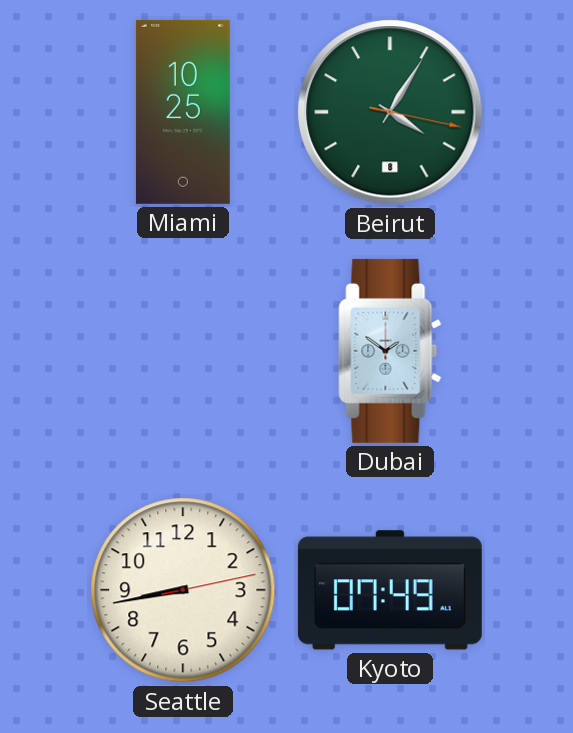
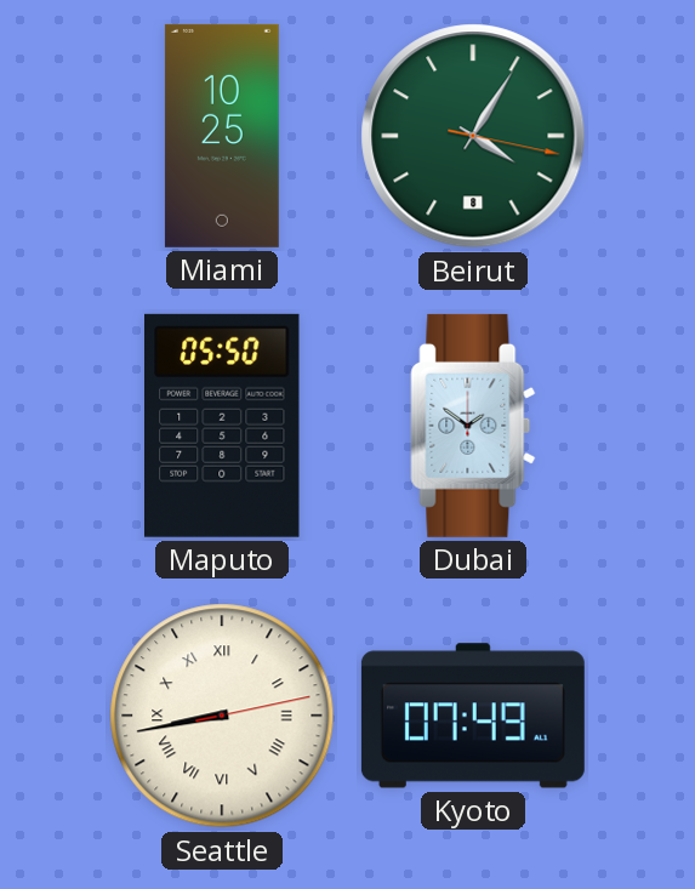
Maputo: none -> 05:50
Seattle numerals: Arabic -> Roman
